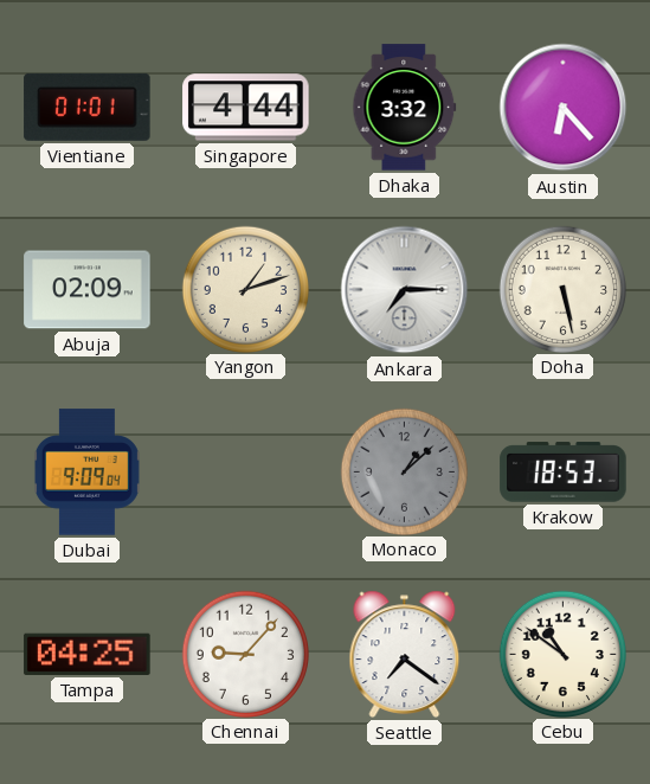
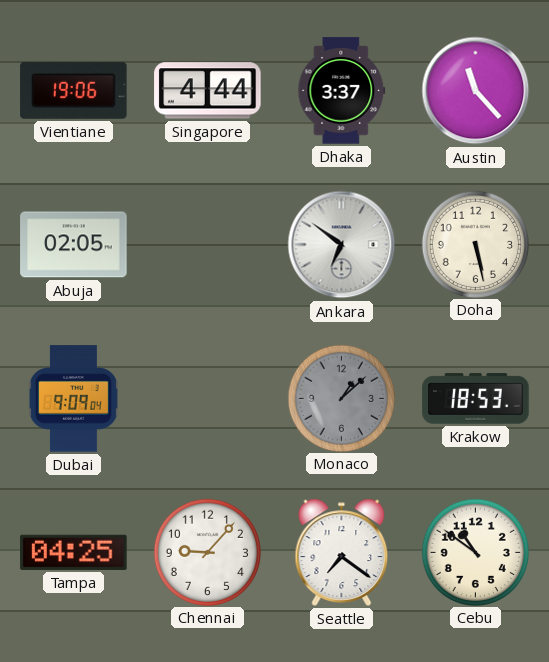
Vientiane: 01:01 -> 19:06
Dhaka: 3:32 -> 3:37
Austin: 6:23 -> 11:23
Abuja: 02:09 -> 02:05
Yangon: 1:12 -> none
Ankara: 7:15 -> 6:51
